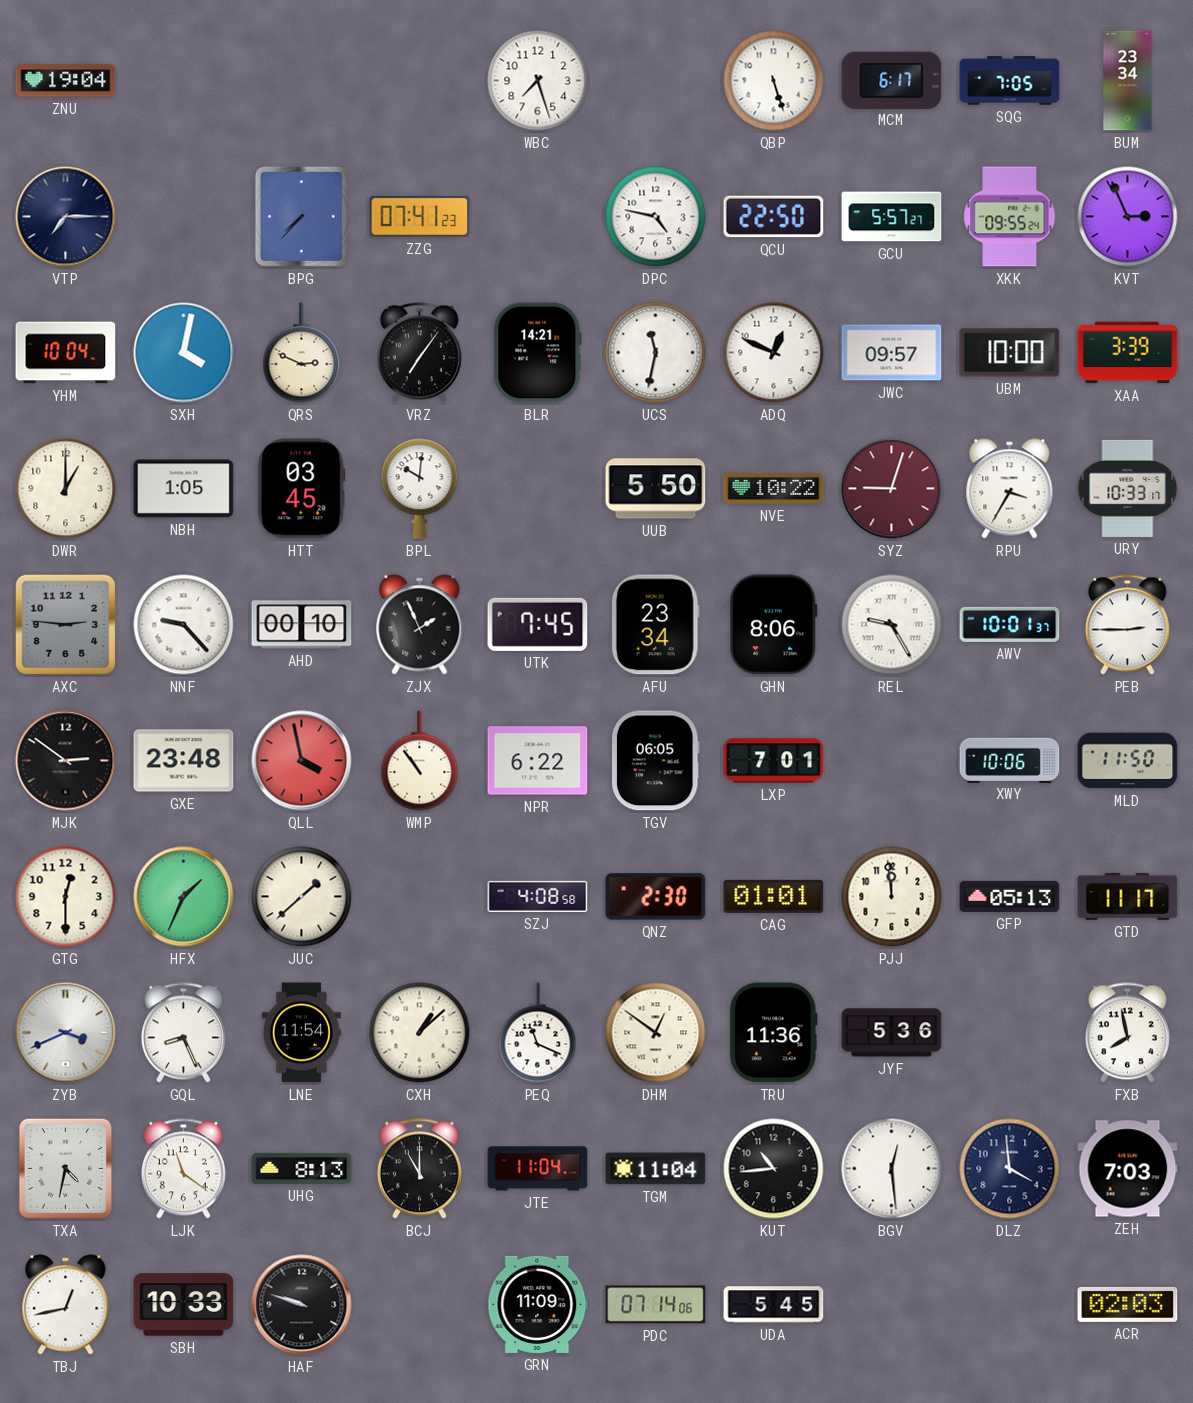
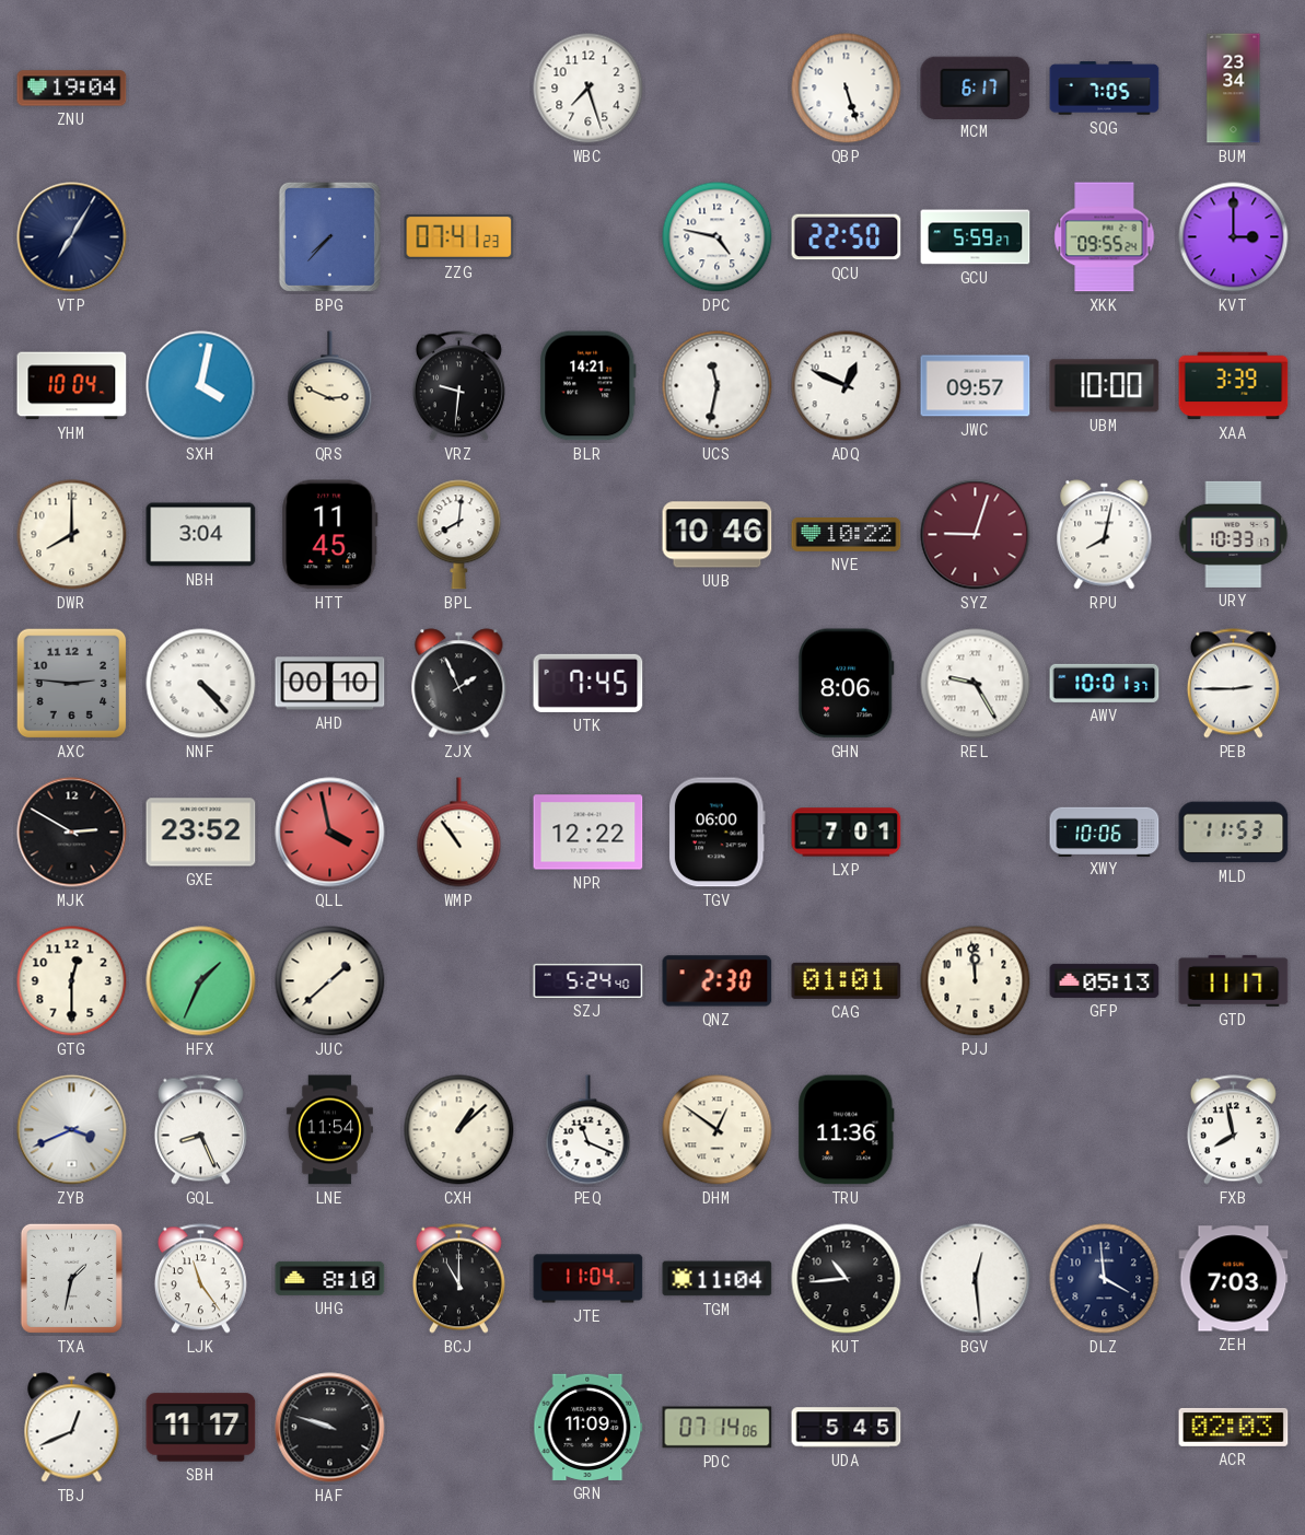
VTP: 7:15 -> 7:05
GCU: 5:57 -> 5:59
KVT: 2:56 -> 3:00
VRZ: 7:06 -> 9:31
DWR: 1:00 -> 8:00
NBH: 1:05 -> 3:04
HTT: 03:45 -> 11:45
BPL: 10:01 -> 8:01
UUB: 5:50 -> 10:46
RPU: 3:35 -> 8:02
NNF: 9:23 -> 4:23
AFU: 23:34 -> none
MJK: 2:51 -> 2:50
GXE: 23:48 -> 23:52
NPR: 6:22 -> 12:22
TGV: 06:05 -> 06:00
MLD: 11:50 -> 11:53
SZJ: 4:08 -> 5:24
JYF: 5:36 -> none
TXA: 4:32 -> 1:32
LJK: 11:21 -> 11:24
UHG: 8:13 -> 8:10
TBJ: 12:43 -> 12:41
SBH: 10:33 -> 11:17
